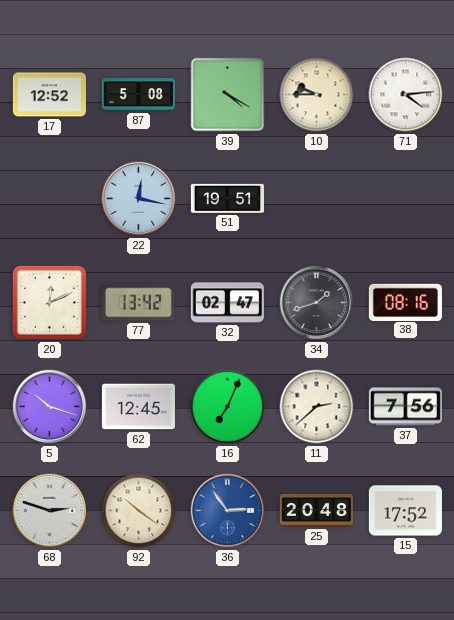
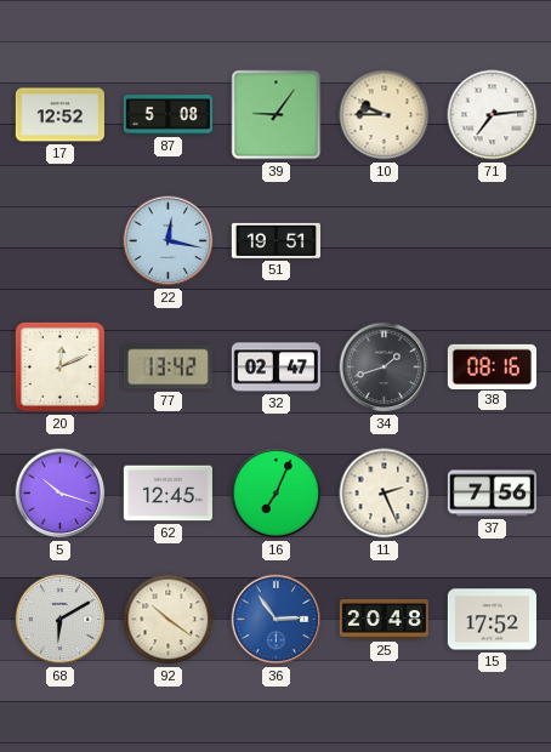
39: 4:20 -> 9:06
71: 4:14 -> 7:14
11: 2:38 -> 2:26
68: 2:48 -> 6:10
